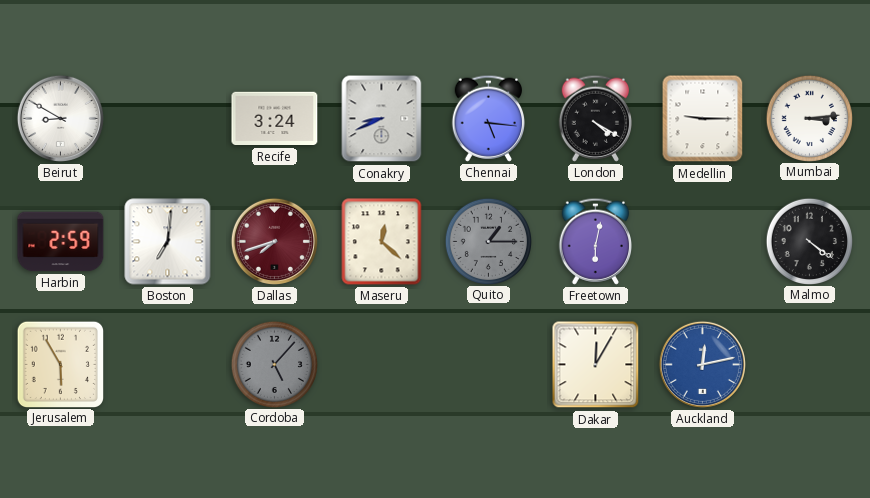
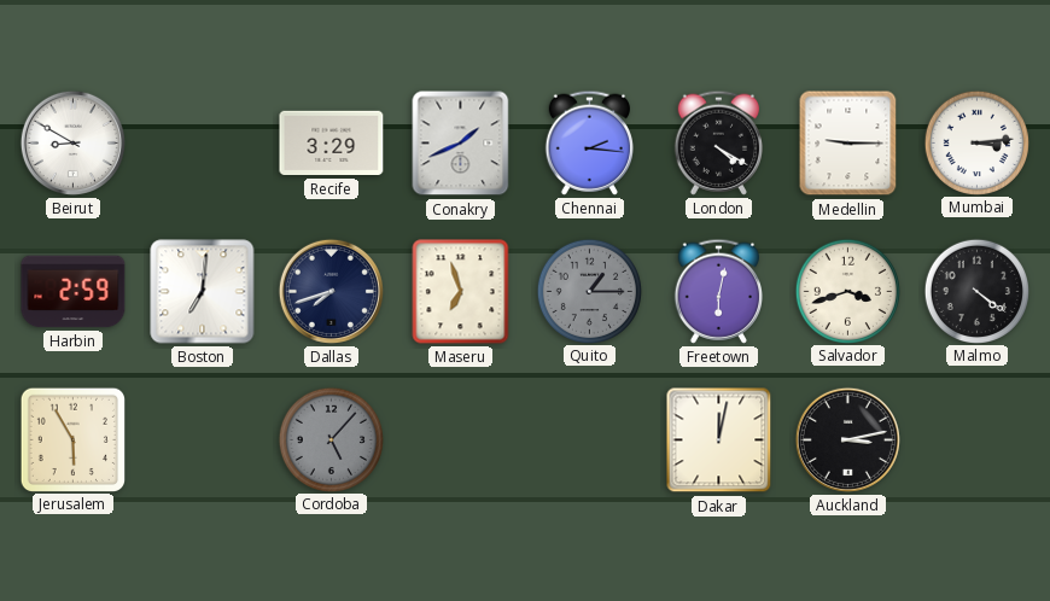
Recife: 3:24 -> 3:29
Conakry: 8:41 -> 1:41
Chennai: 5:16 -> 2:16
Dallas dial: burgundy -> navy
Maseru: 12:22 -> 6:57
Salvador: none -> 3:42
Dakar: 12:05 -> 12:02
Auckland: 12:13 -> 3:13
Auckland dial: blue -> black
